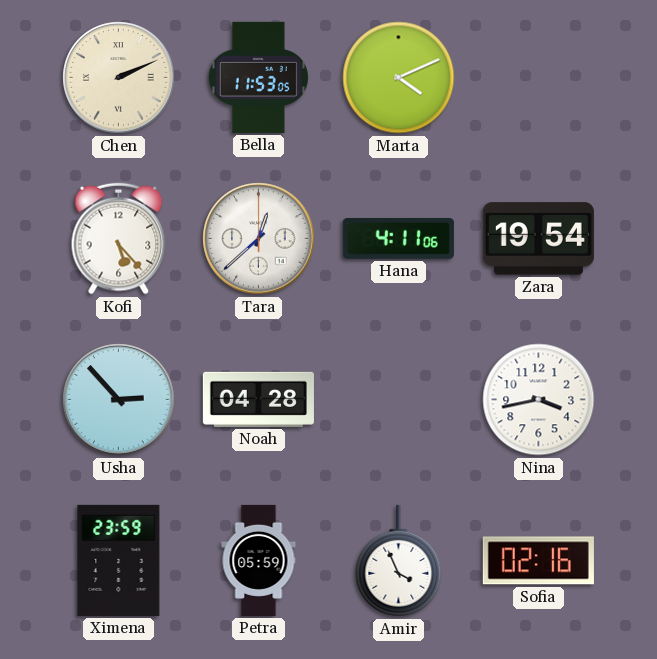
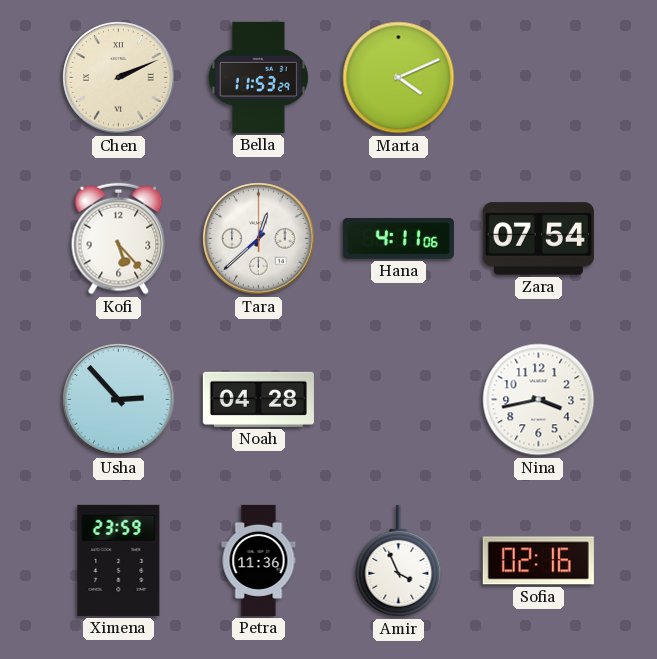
Bella: 11:53:05 -> 11:53:29
Zara: 19:54 -> 07:54
Petra: 05:59 -> 11:36
